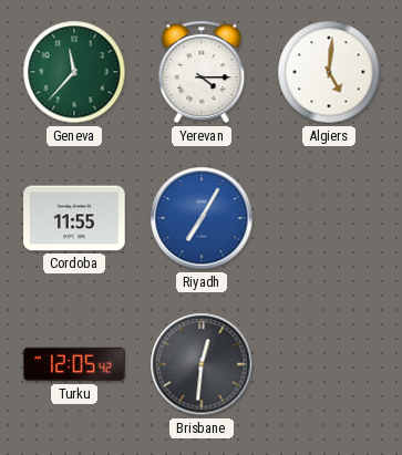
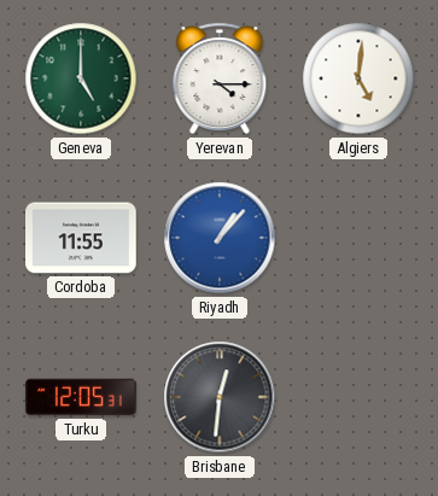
Geneva: 11:37 -> 5:00
Riyadh: 7:05 -> 1:07
Turku: 12:05:42 -> 12:05:31
